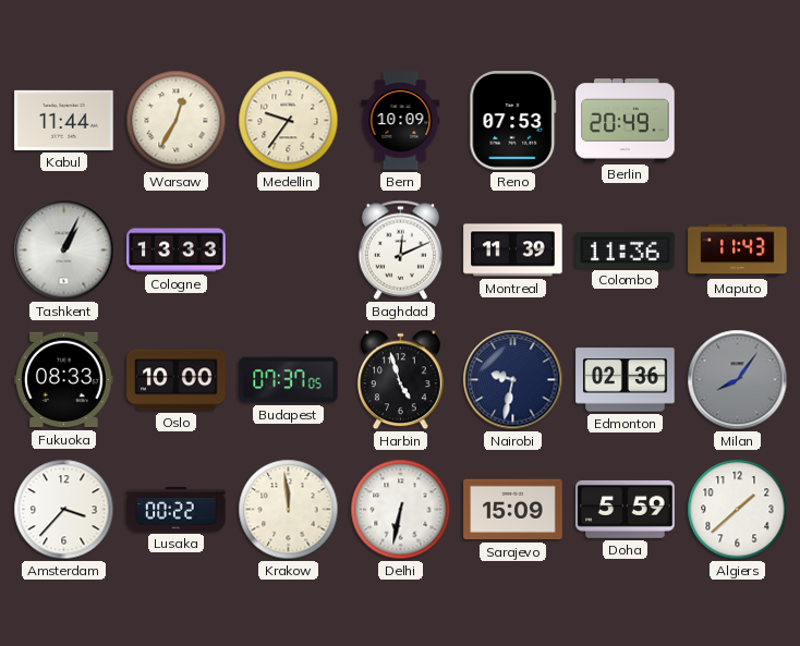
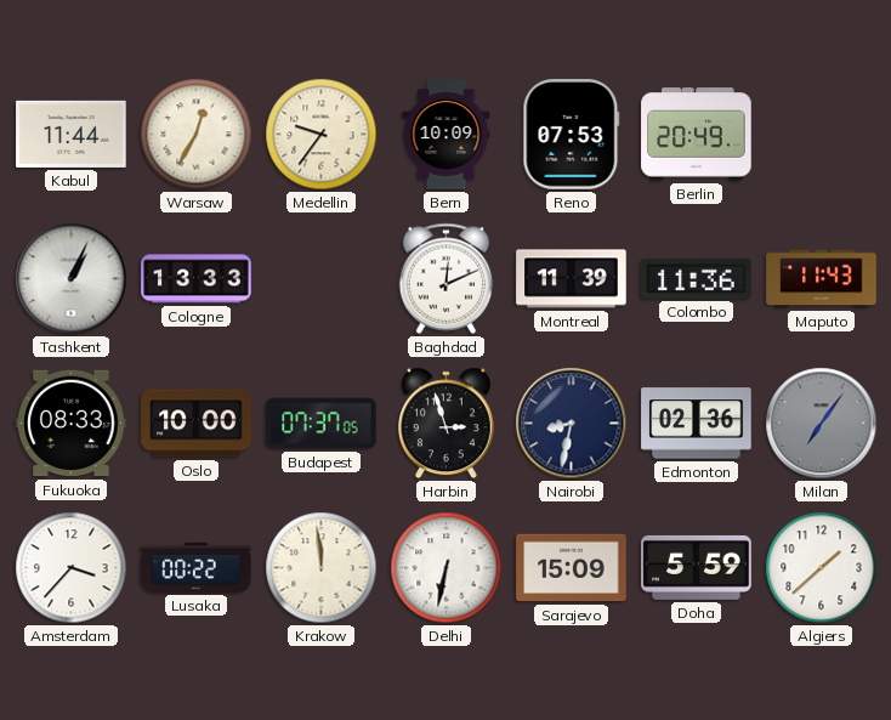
Harbin: 4:57 -> 2:57
Nairobi: 9:32 -> 8:32
Milan: 8:06 -> 7:06
